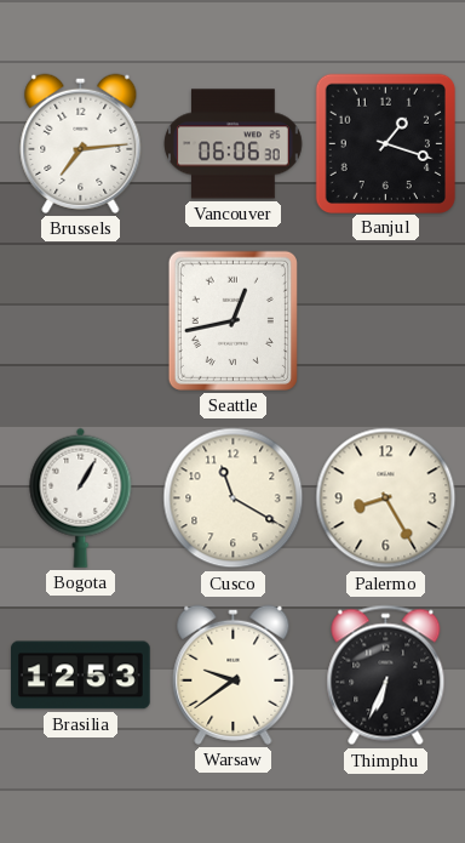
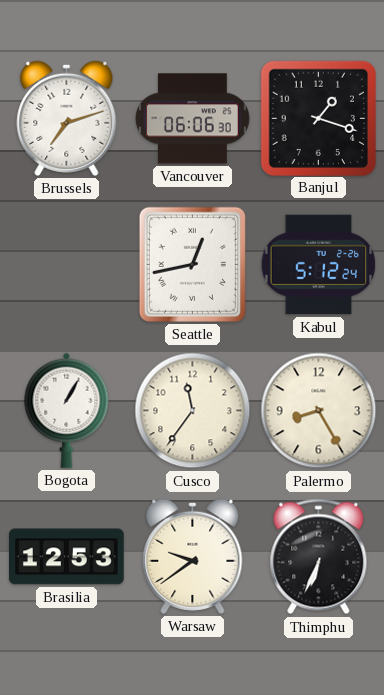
Brussels: 7:14 -> 7:12
Kabul: none -> 5:12
Cusco: 11:20 -> 11:36
